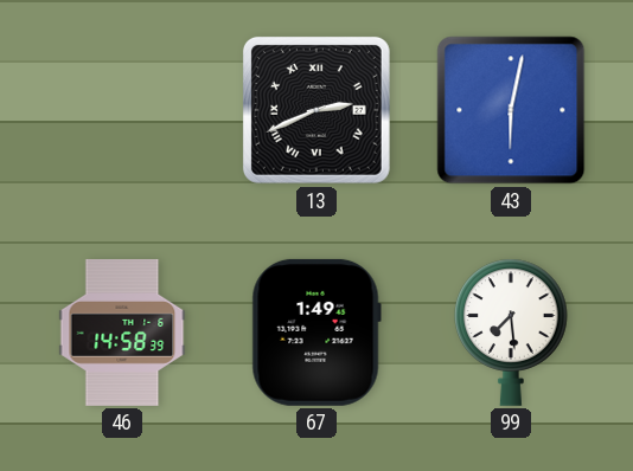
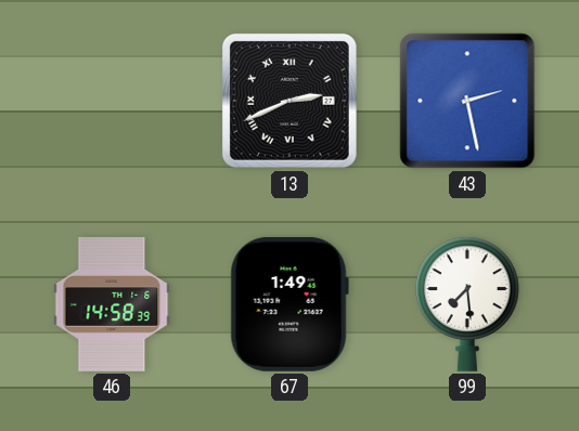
43: 6:02 -> 2:28
